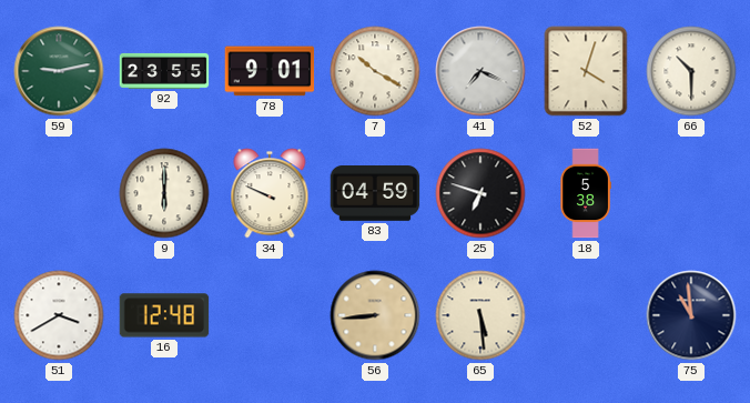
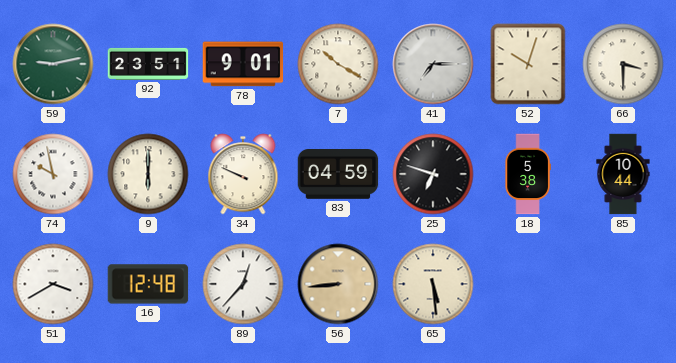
92: 23:55 -> 23:51
41: 7:19 -> 7:15
52: 4:03 -> 10:03
66: 10:30 -> 3:30
74: none -> 9:58
85: none -> 10:44
89: none -> 12:37
75: 10:59 -> none
